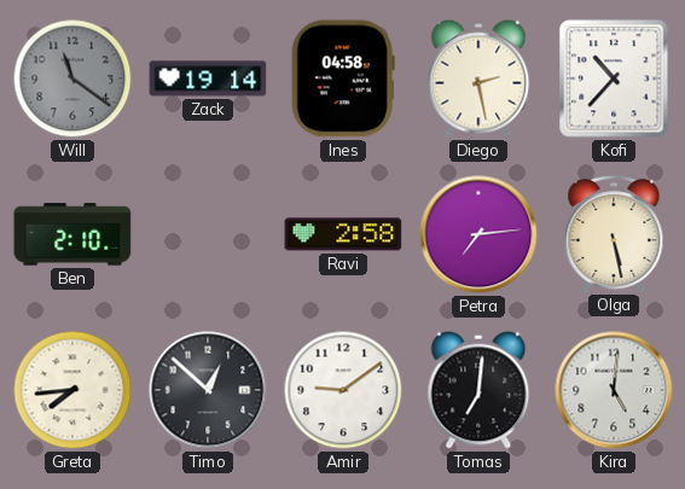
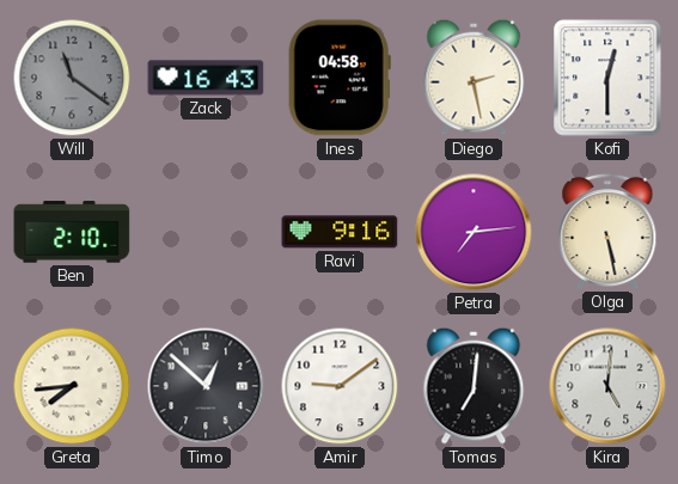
Zack: 19:14 -> 16:43
Kofi: 10:37 -> 12:30
Ravi: 2:58 -> 9:16
